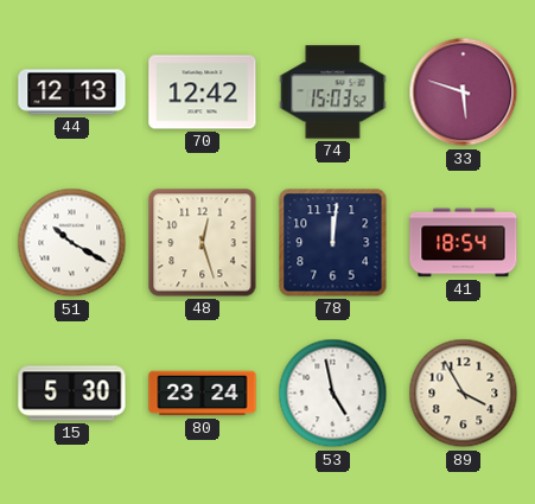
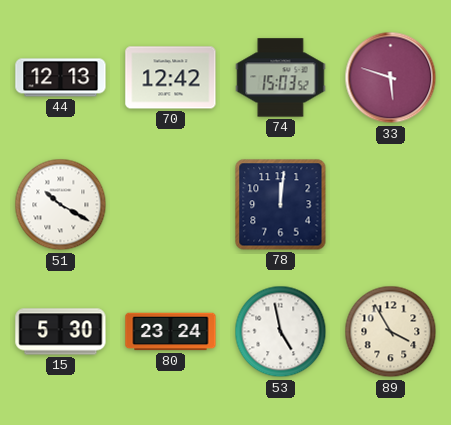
48: 12:27 -> none
41: 18:54 -> none
